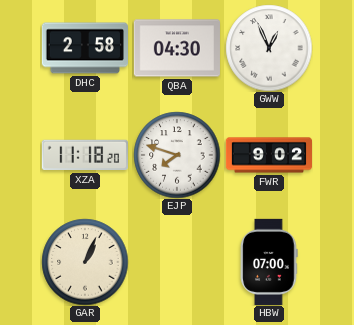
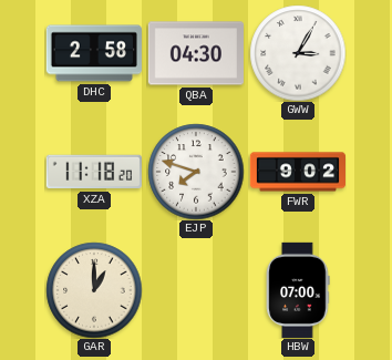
GWW: 12:56 -> 3:05
GAR: 1:04 -> 1:00
